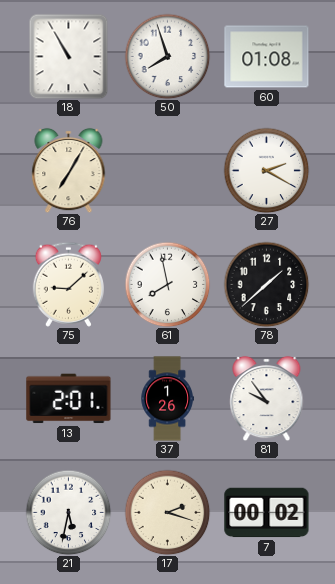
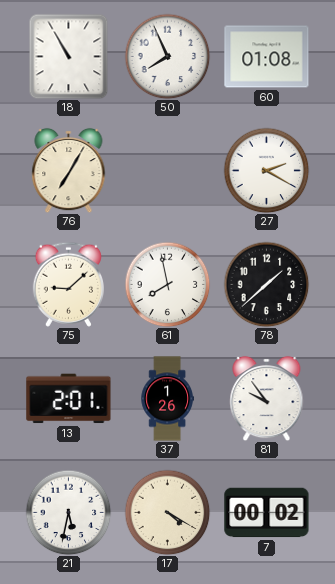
50: 7:57 -> 7:56
17: 2:18 -> 4:20
